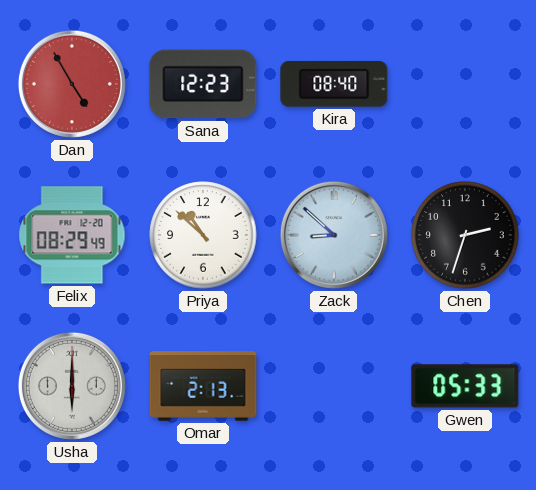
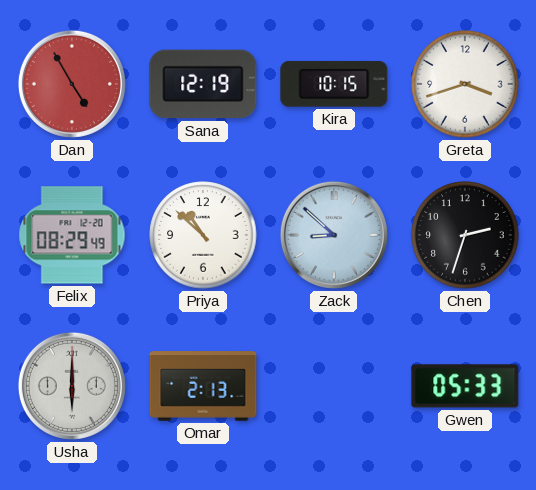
Sana: 12:23 -> 12:19
Kira: 08:40 -> 10:15
Greta: none -> 3:42
